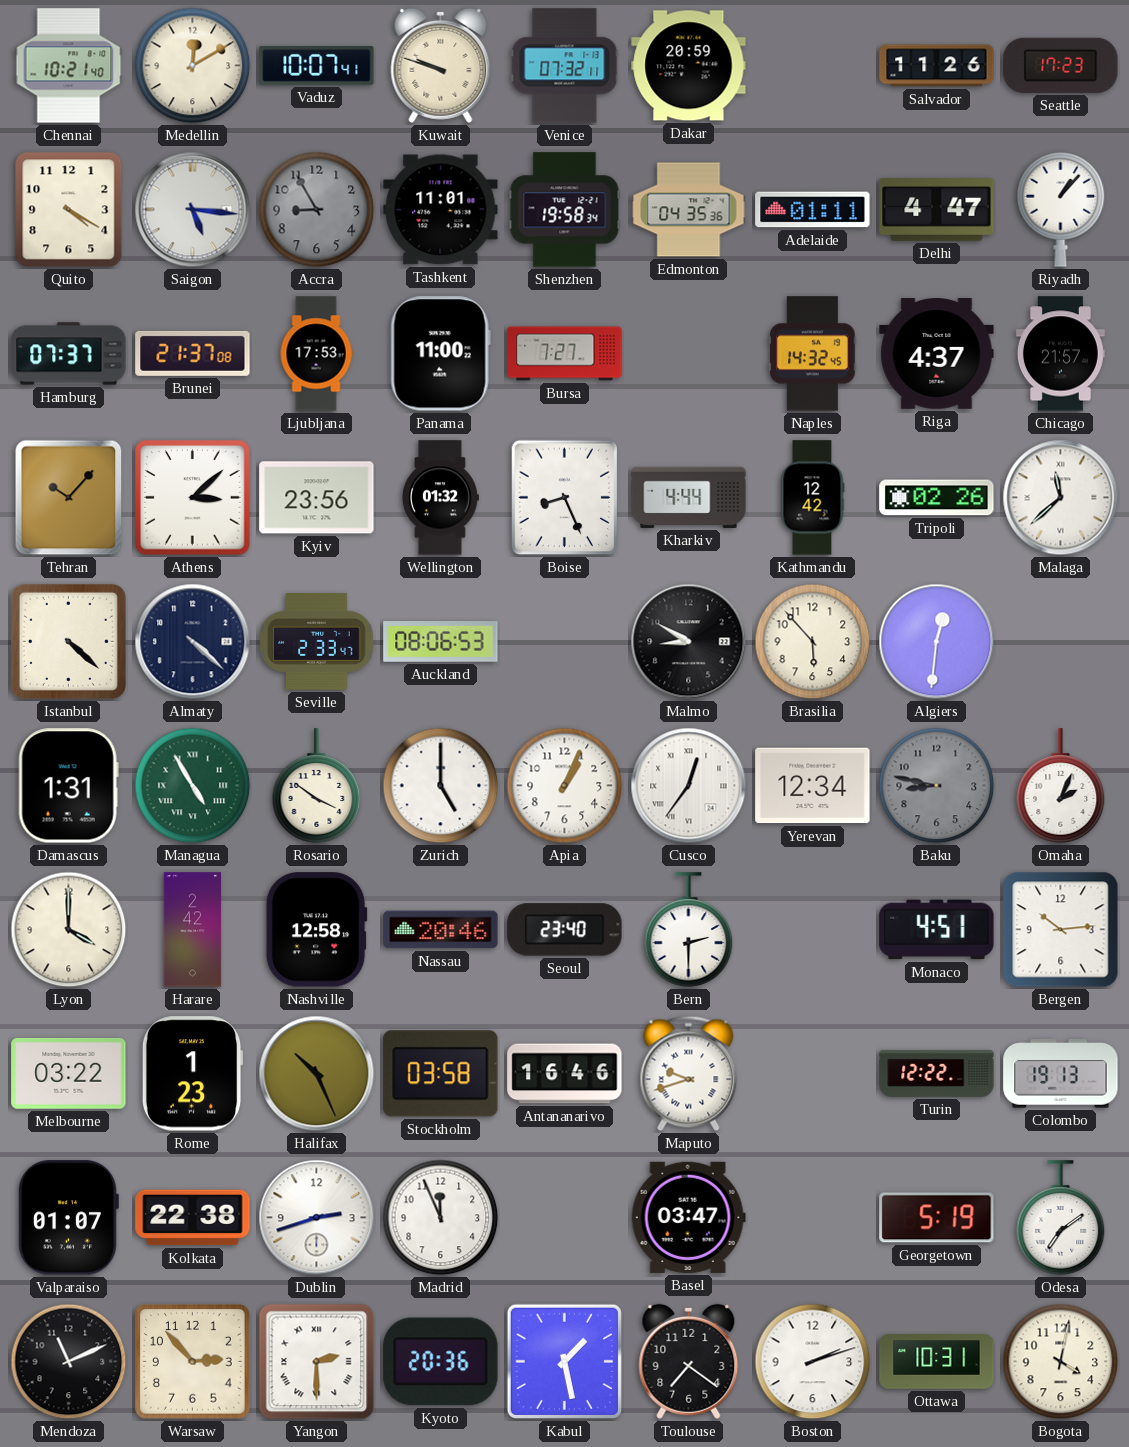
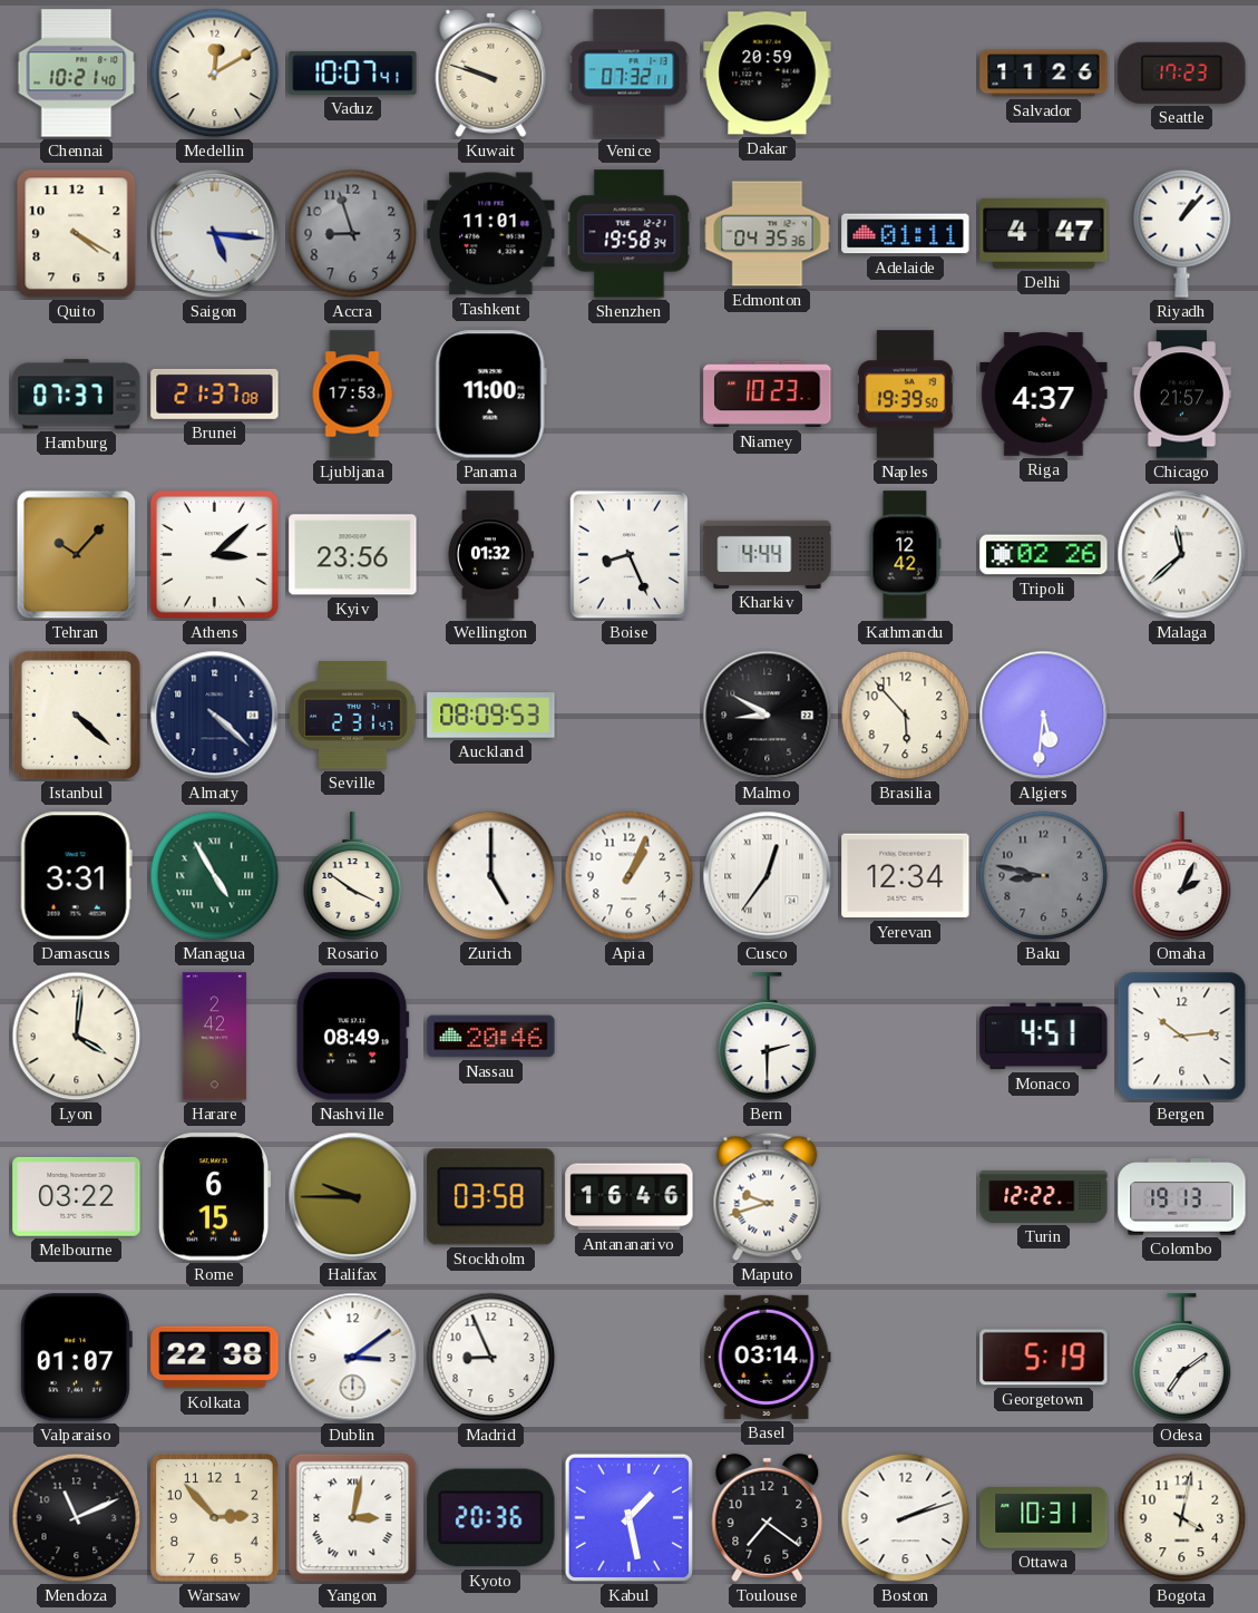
Accra: 8:55 -> 8:57
Bursa: 7:27 -> none
Niamey: none -> 10:23
Naples: 14:32 -> 19:39
Seville: 2:33 -> 2:31
Auckland: 08:06 -> 08:09
Algiers: 12:31 -> 5:31
Damascus: 1:31 -> 3:31
Lyon: 4:00 -> 4:01
Nashville: 12:58 -> 08:49
Seoul: 23:40 -> none
Rome: 1:23 -> 6:15
Halifax: 10:26 -> 9:45
Dublin: 2:42 -> 3:09
Madrid: 11:56 -> 8:56
Basel: 03:47 -> 03:14
Yangon: 2:30 -> 3:02
